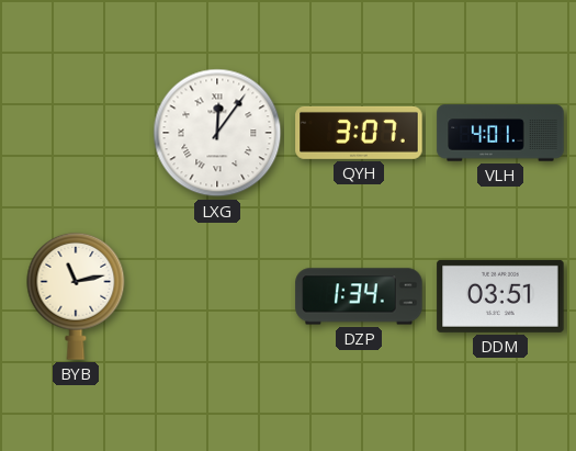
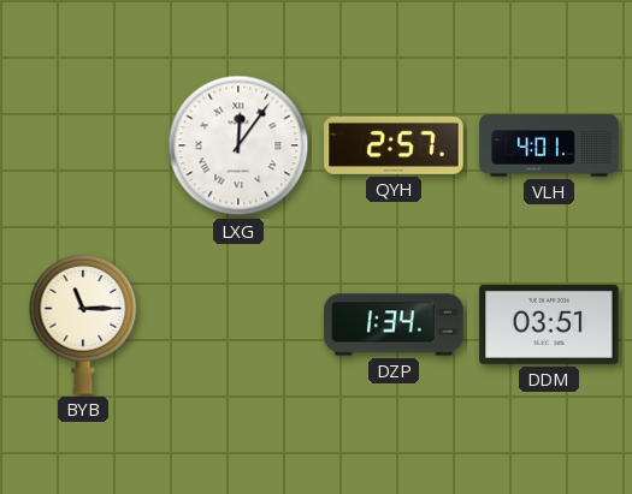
QYH: 3:07 -> 2:57
BYB: 11:13 -> 11:15
